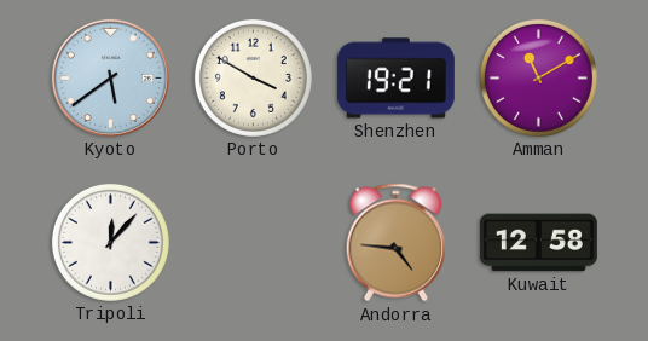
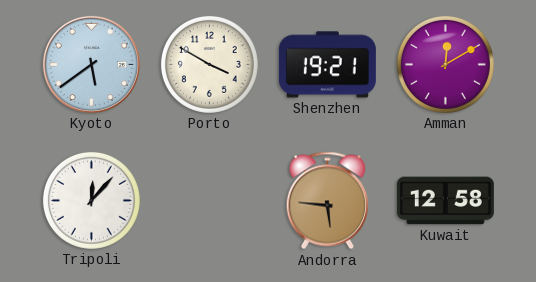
Amman: 11:10 -> 12:10
Andorra: 4:46 -> 5:46
